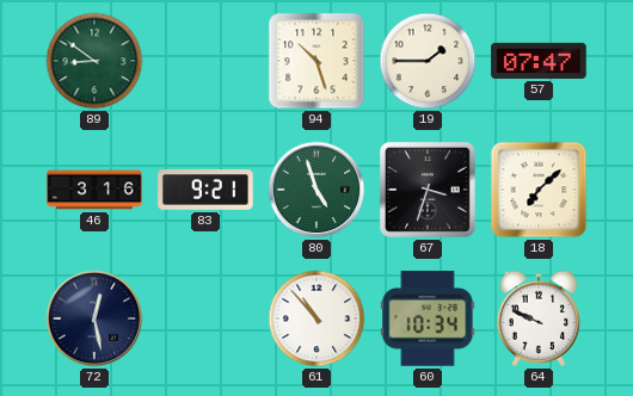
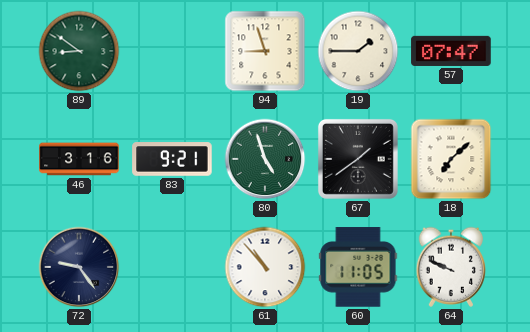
94: 10:27 -> 8:57
67: 3:33 -> 1:39
72: 12:28 -> 9:24
60: 10:34 -> 11:05
